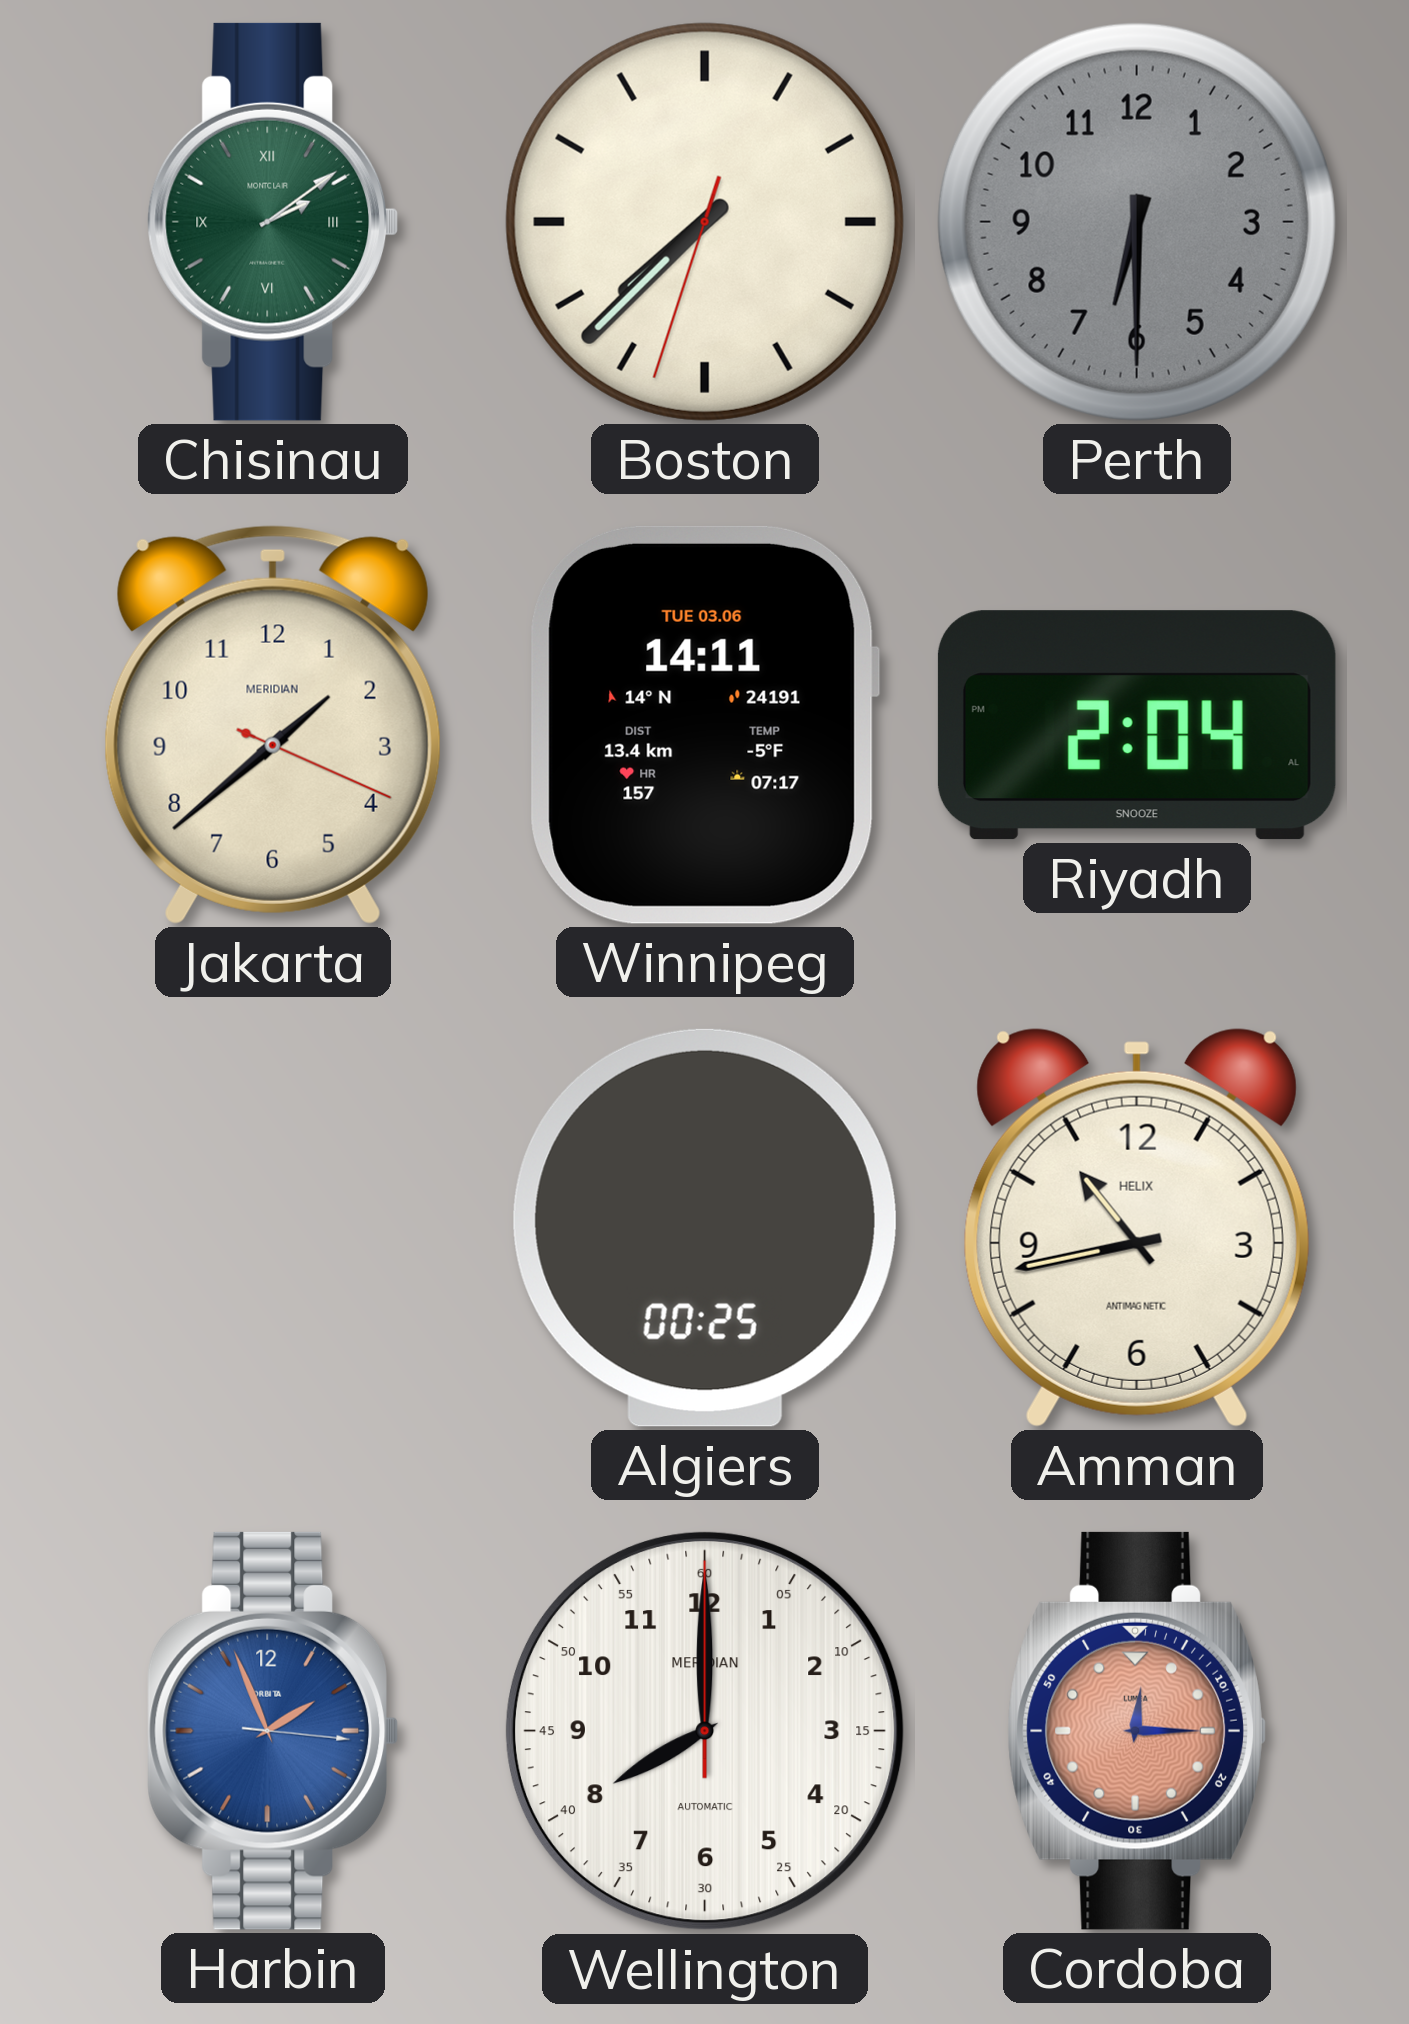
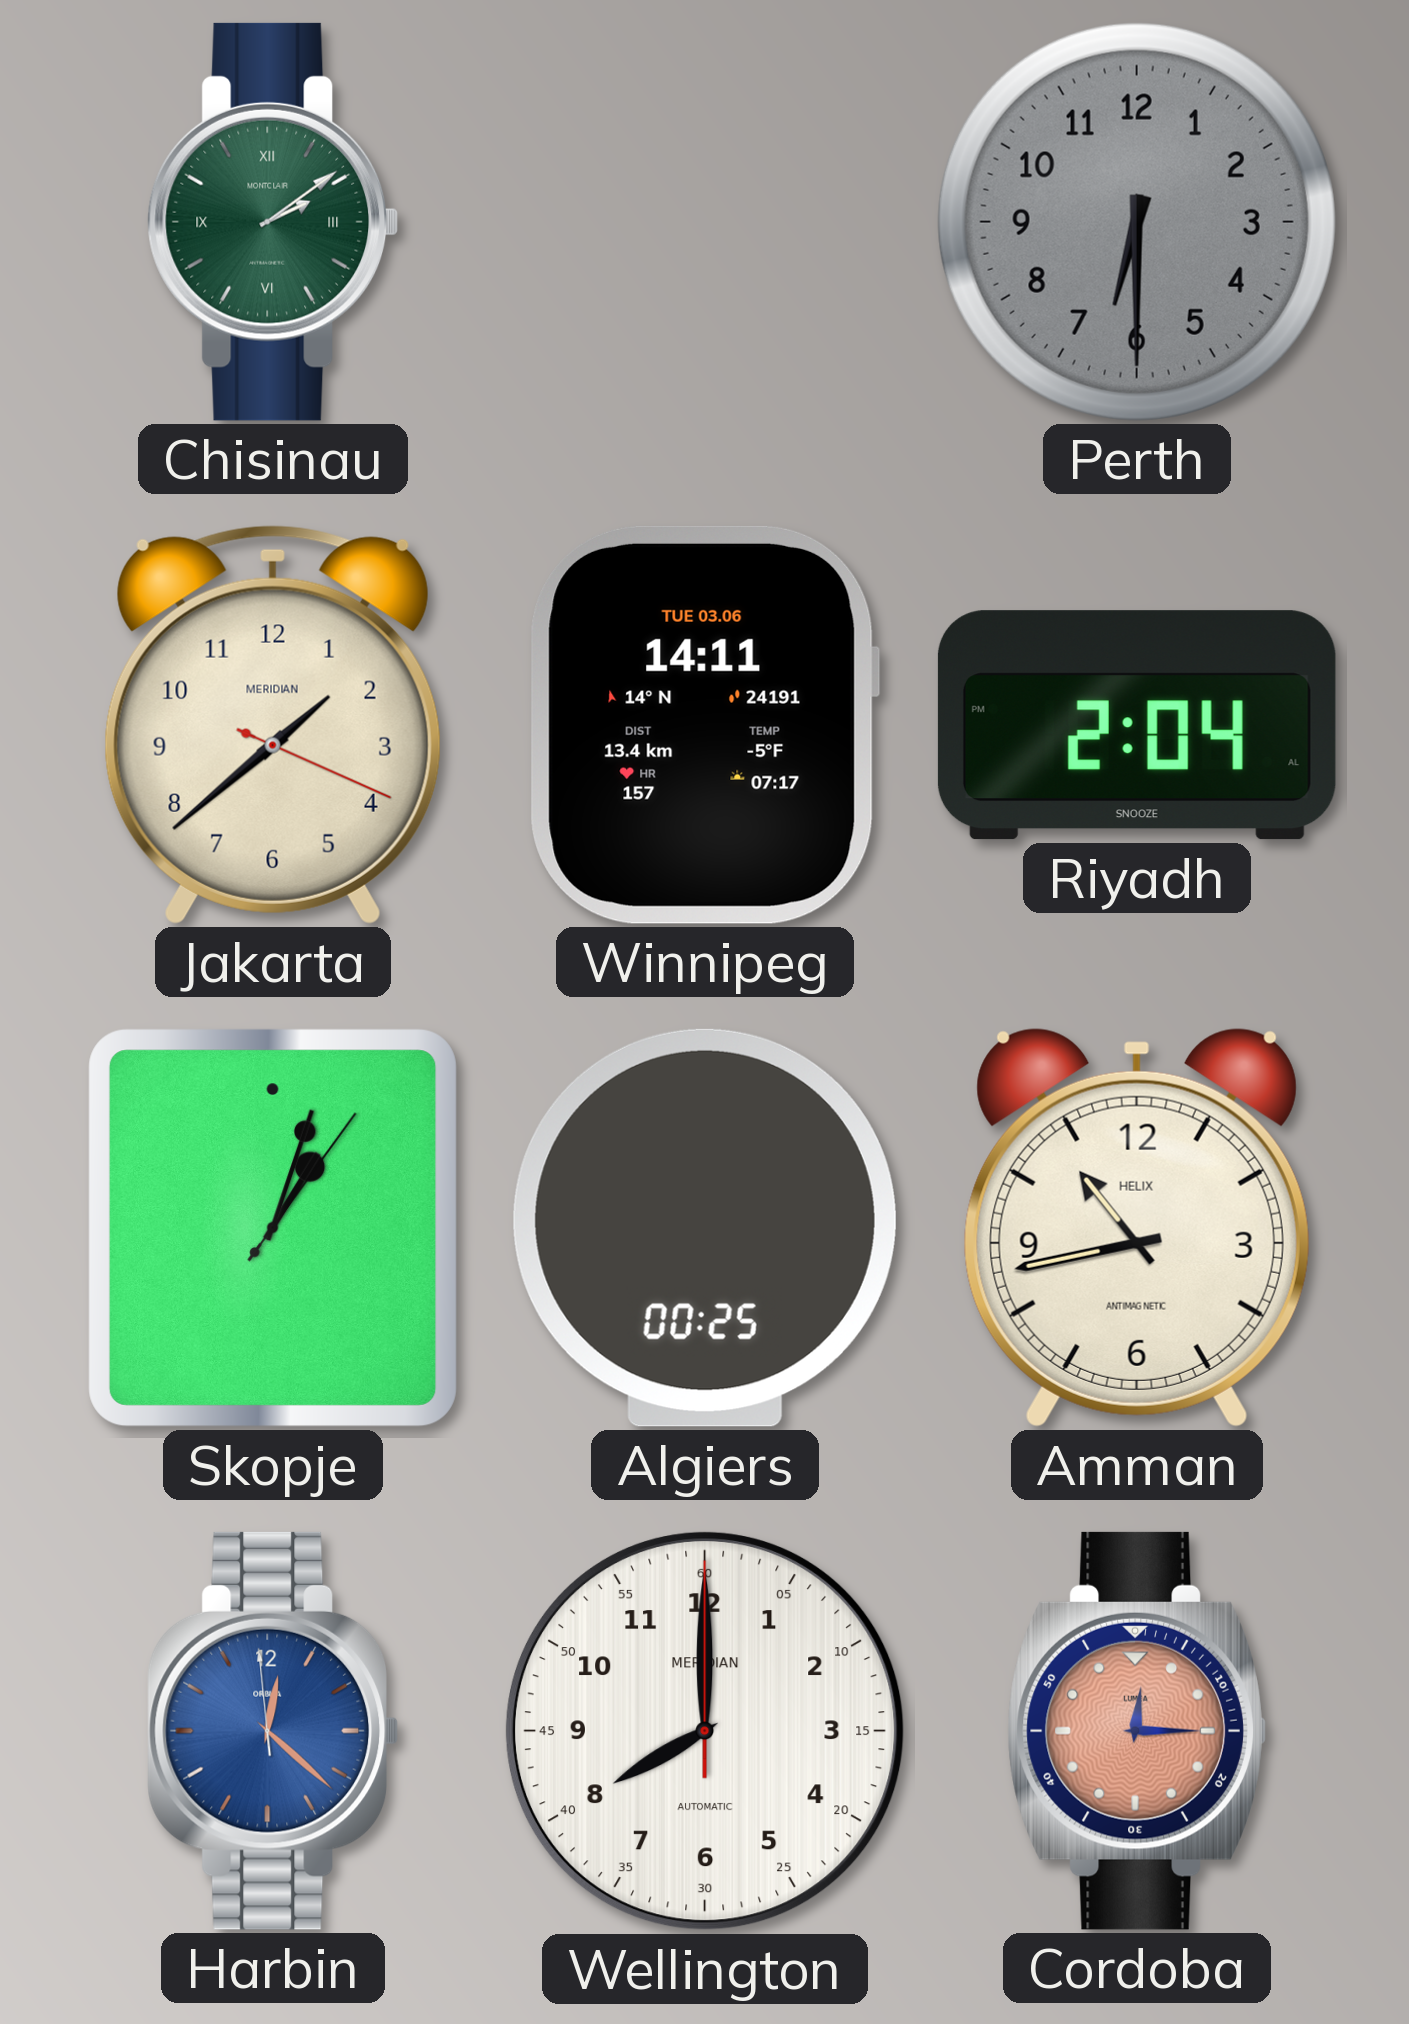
Boston: 7:37 -> none
Skopje: none -> 1:03
Harbin: 1:56 -> 12:21
